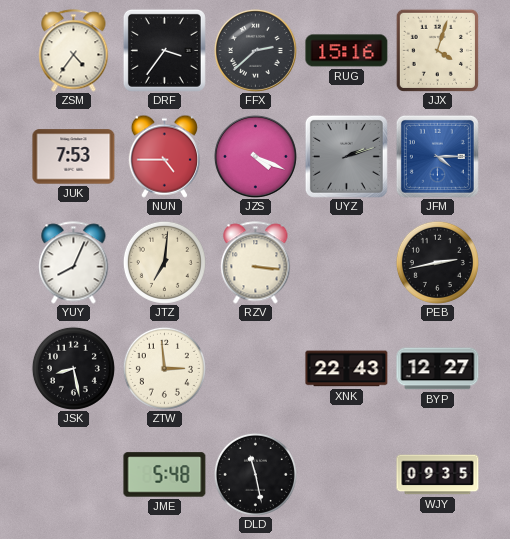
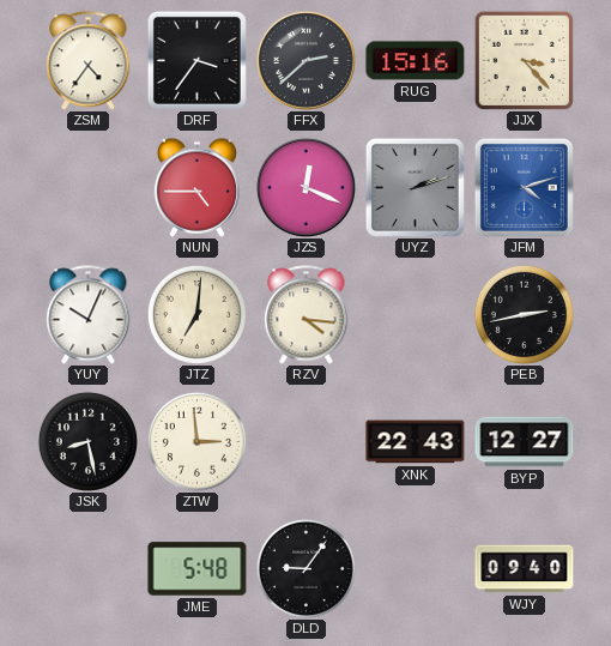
JJX: 4:03 -> 3:23
JUK: 7:53 -> none
JZS: 4:19 -> 12:19
JFM: 4:15 -> 4:12
YUY: 8:04 -> 10:04
RZV: 3:16 -> 4:16
DLD: 11:28 -> 9:06
WJY: 09:35 -> 09:40
